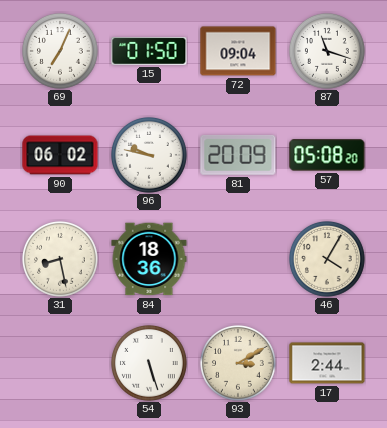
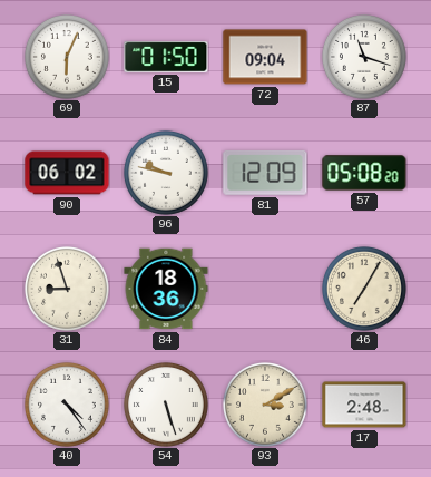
69: 7:04 -> 6:04
81: 20:09 -> 12:09
31: 8:28 -> 8:57
46: 4:05 -> 7:05
40: none -> 4:24
17: 2:44 -> 2:48
